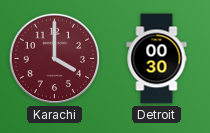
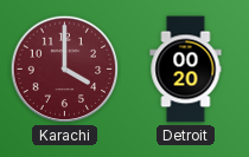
Detroit: 00:30 -> 00:20
